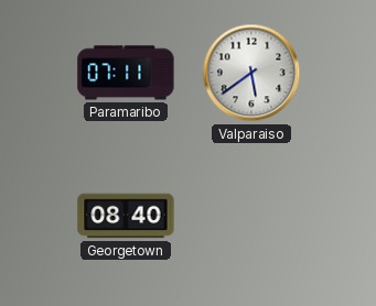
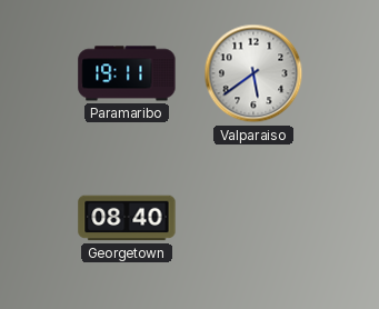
Paramaribo: 07:11 -> 19:11
